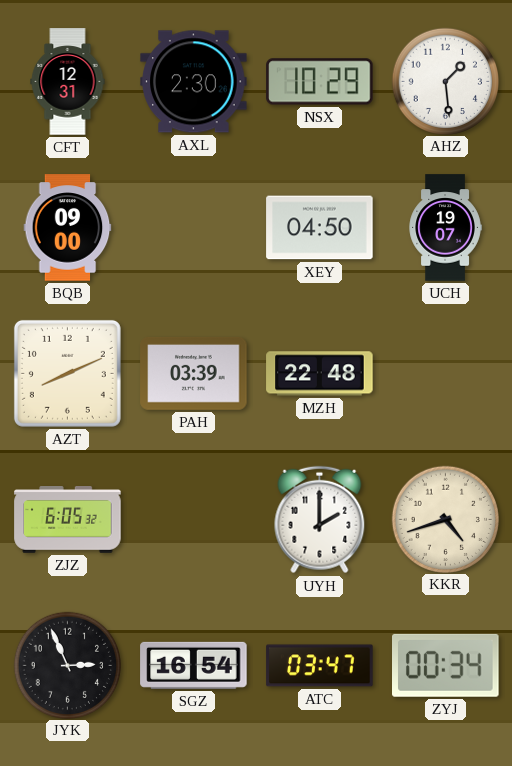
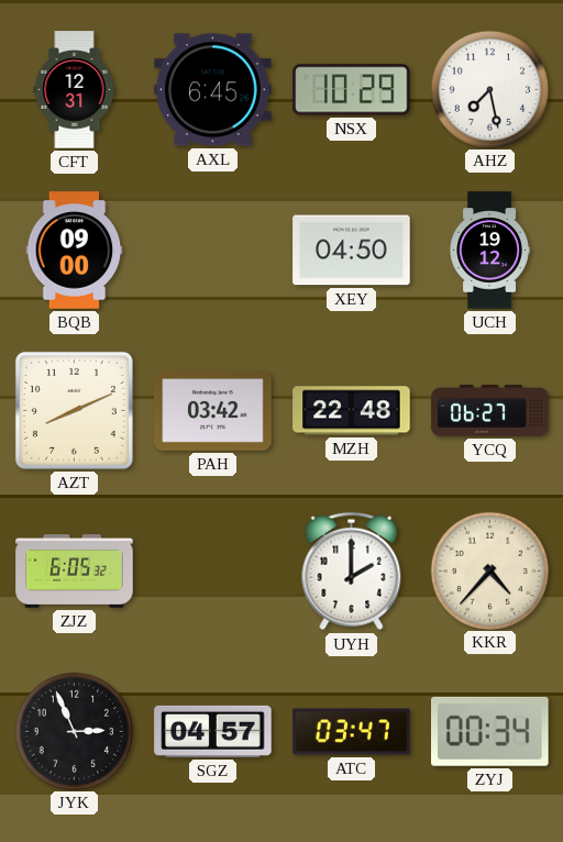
AXL: 2:30 -> 6:45
AHZ: 1:29 -> 7:28
UCH: 19:07 -> 19:12
PAH: 03:39 -> 03:42
YCQ: none -> 06:27
KKR: 4:42 -> 4:37
SGZ: 16:54 -> 04:57
